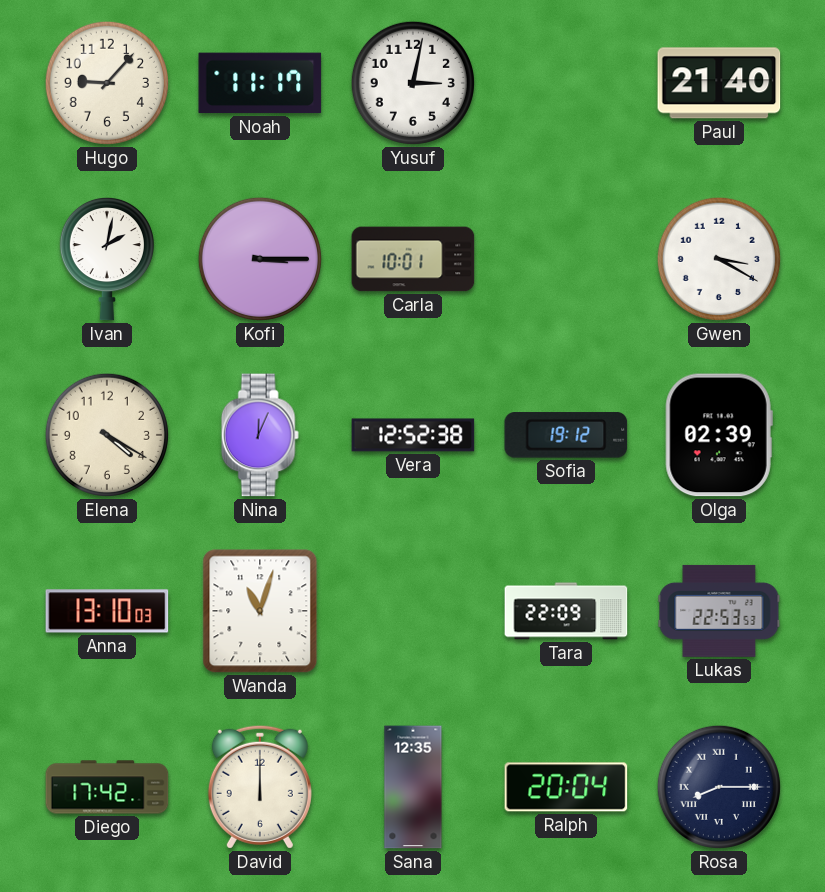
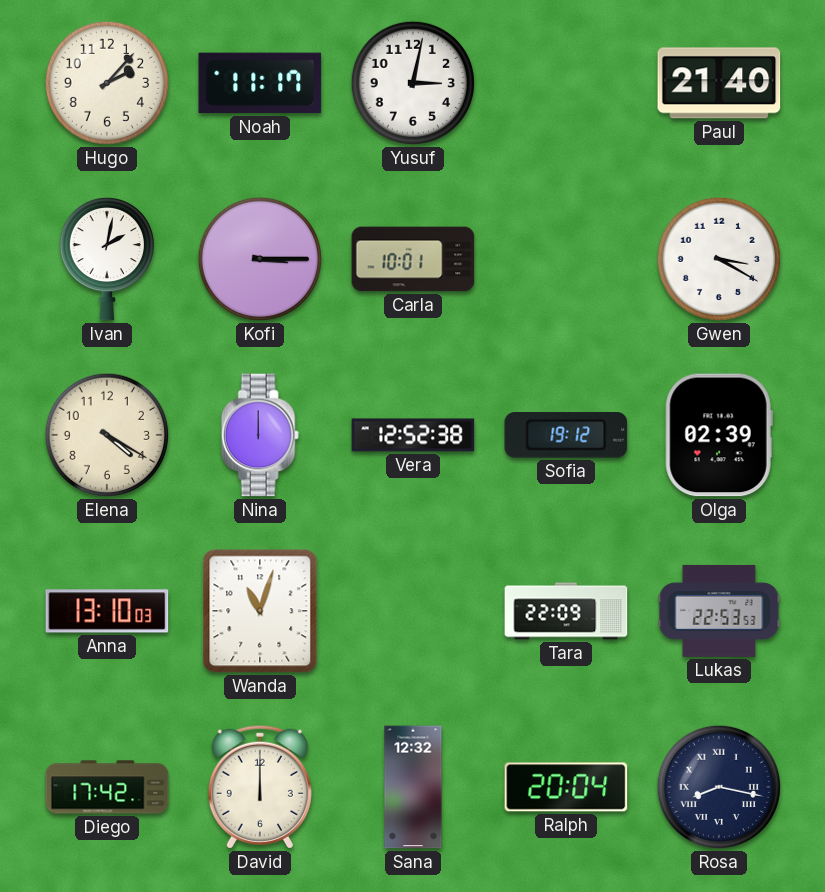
Hugo: 9:07 -> 2:07
Nina: 12:04 -> 12:00
Sana: 12:35 -> 12:32
Rosa: 8:15 -> 8:17
